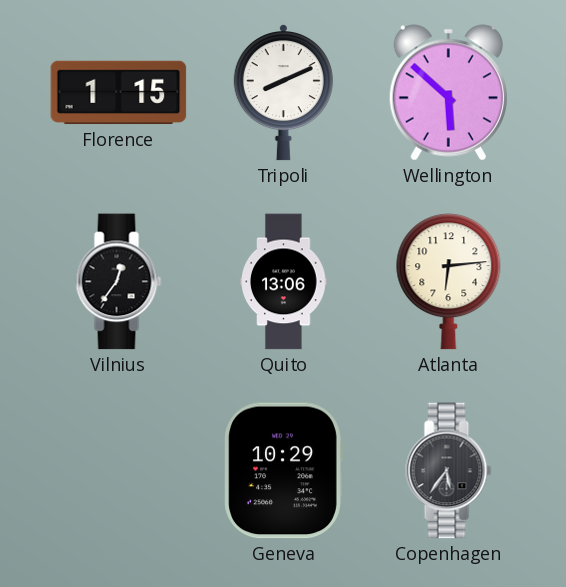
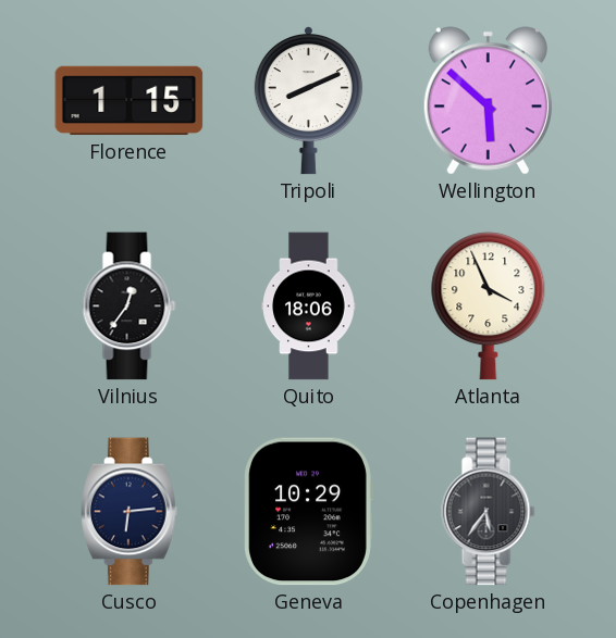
Quito: 13:06 -> 18:06
Atlanta: 6:14 -> 3:56
Cusco: none -> 6:14
